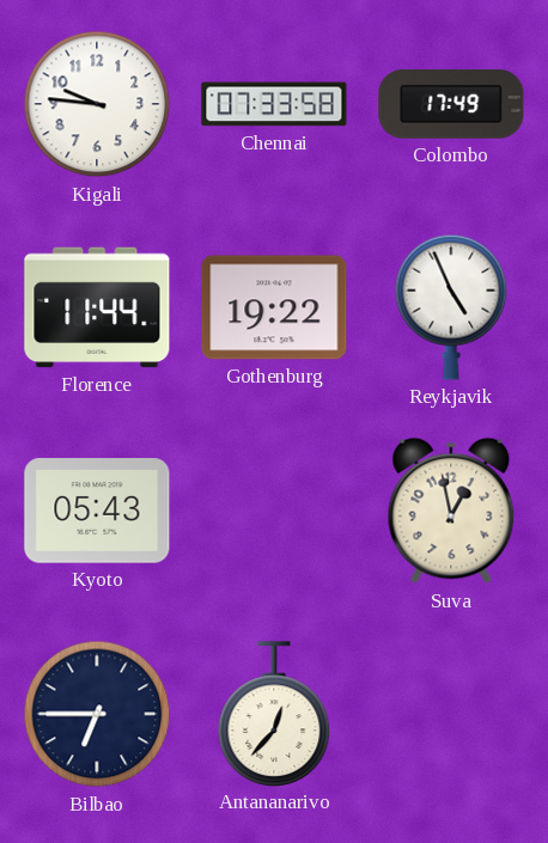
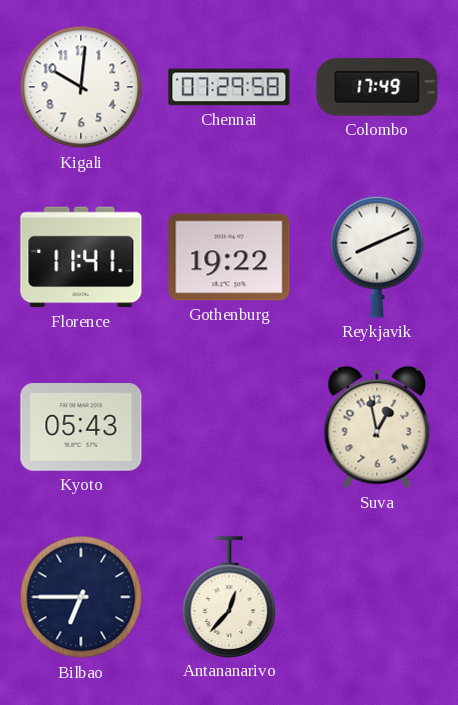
Kigali: 9:46 -> 10:01
Chennai: 07:33 -> 07:29
Florence: 11:44 -> 11:41
Reykjavik: 4:56 -> 8:11
